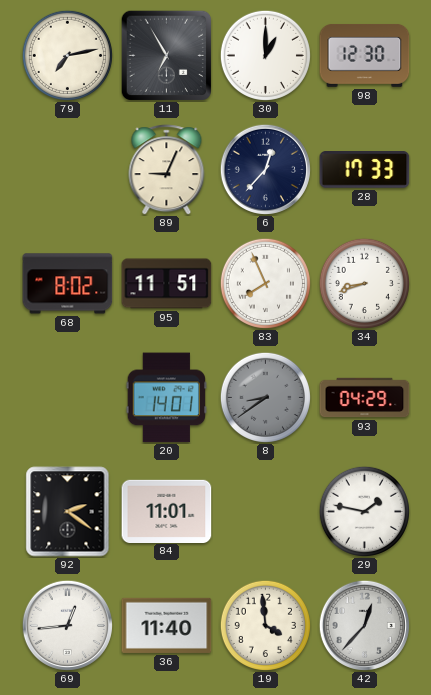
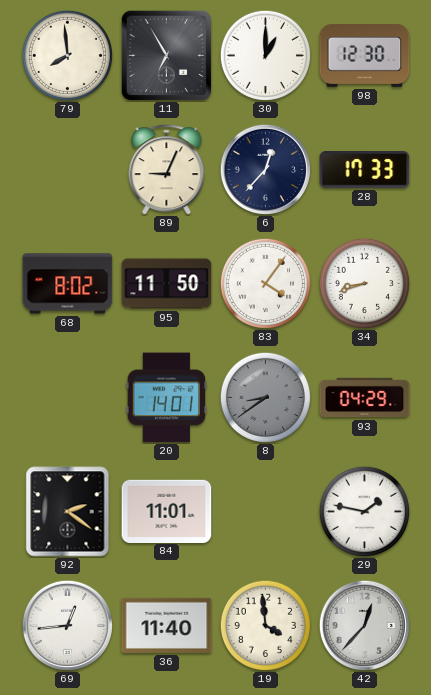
79: 7:13 -> 7:59
95: 11:51 -> 11:50
83: 7:56 -> 4:06
